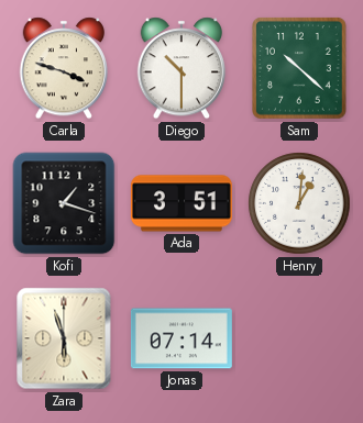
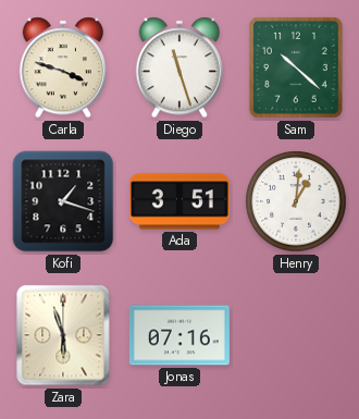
Diego: 10:30 -> 11:27
Jonas: 07:14 -> 07:16
